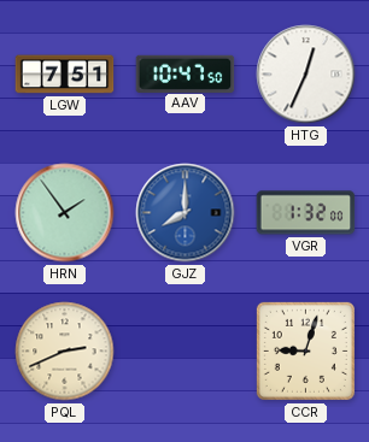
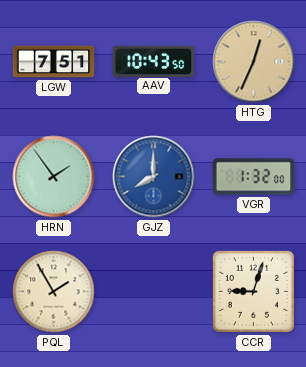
AAV: 10:47 -> 10:43
HTG dial: white -> champagne
PQL: 2:41 -> 1:55
